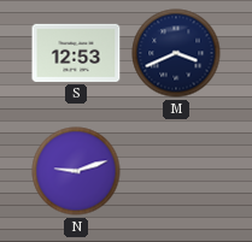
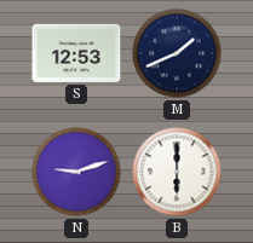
M: 3:41 -> 1:41
B: none -> 6:00
